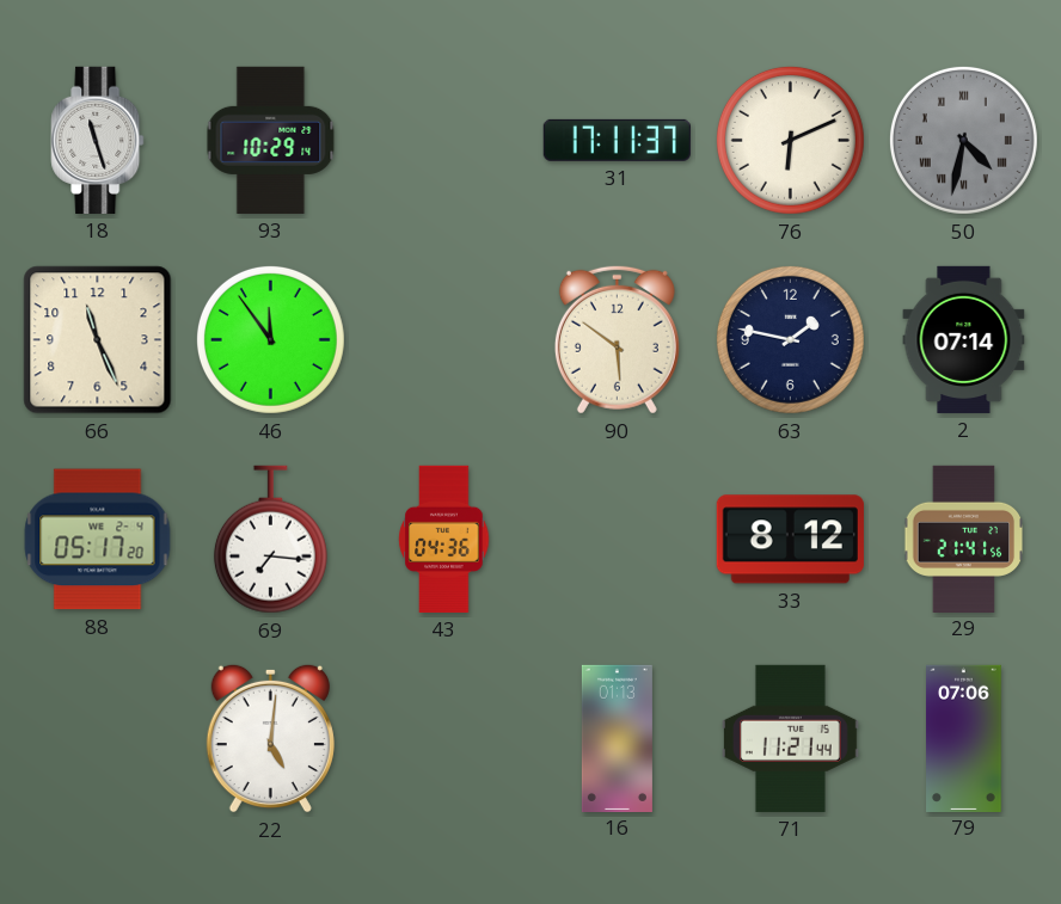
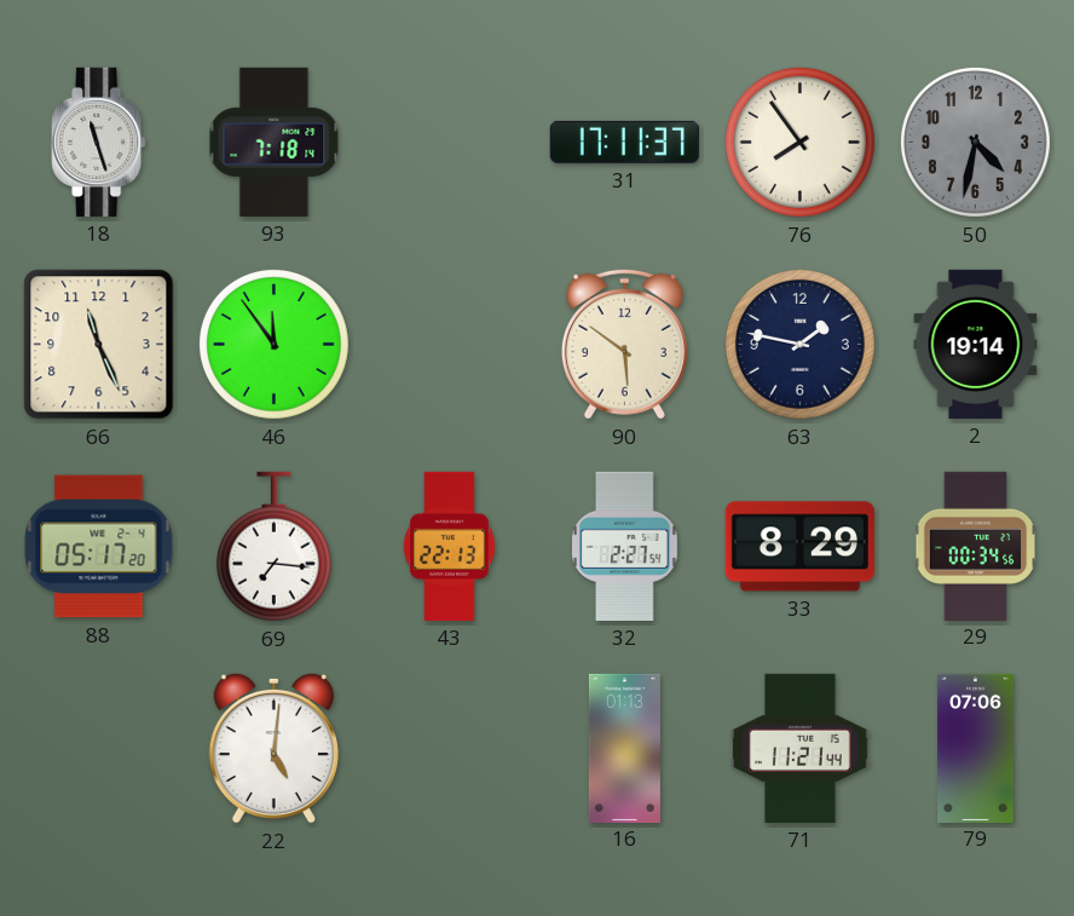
93: 10:29 -> 7:18
76: 6:11 -> 7:54
50 numerals: Roman -> Arabic
2: 07:14 -> 19:14
43: 04:36 -> 22:13
32: none -> 2:27
33: 8:12 -> 8:29
29: 21:41 -> 00:34
